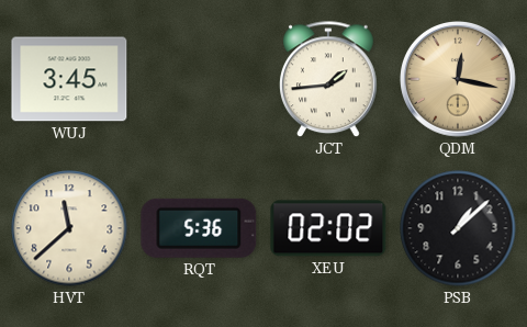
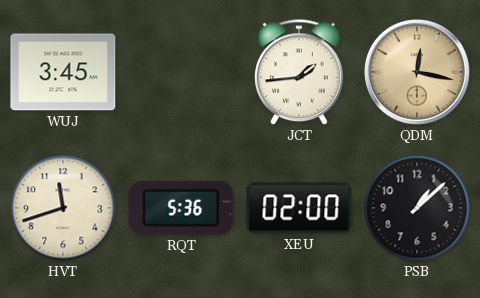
HVT: 11:38 -> 11:42
XEU: 02:02 -> 02:00
